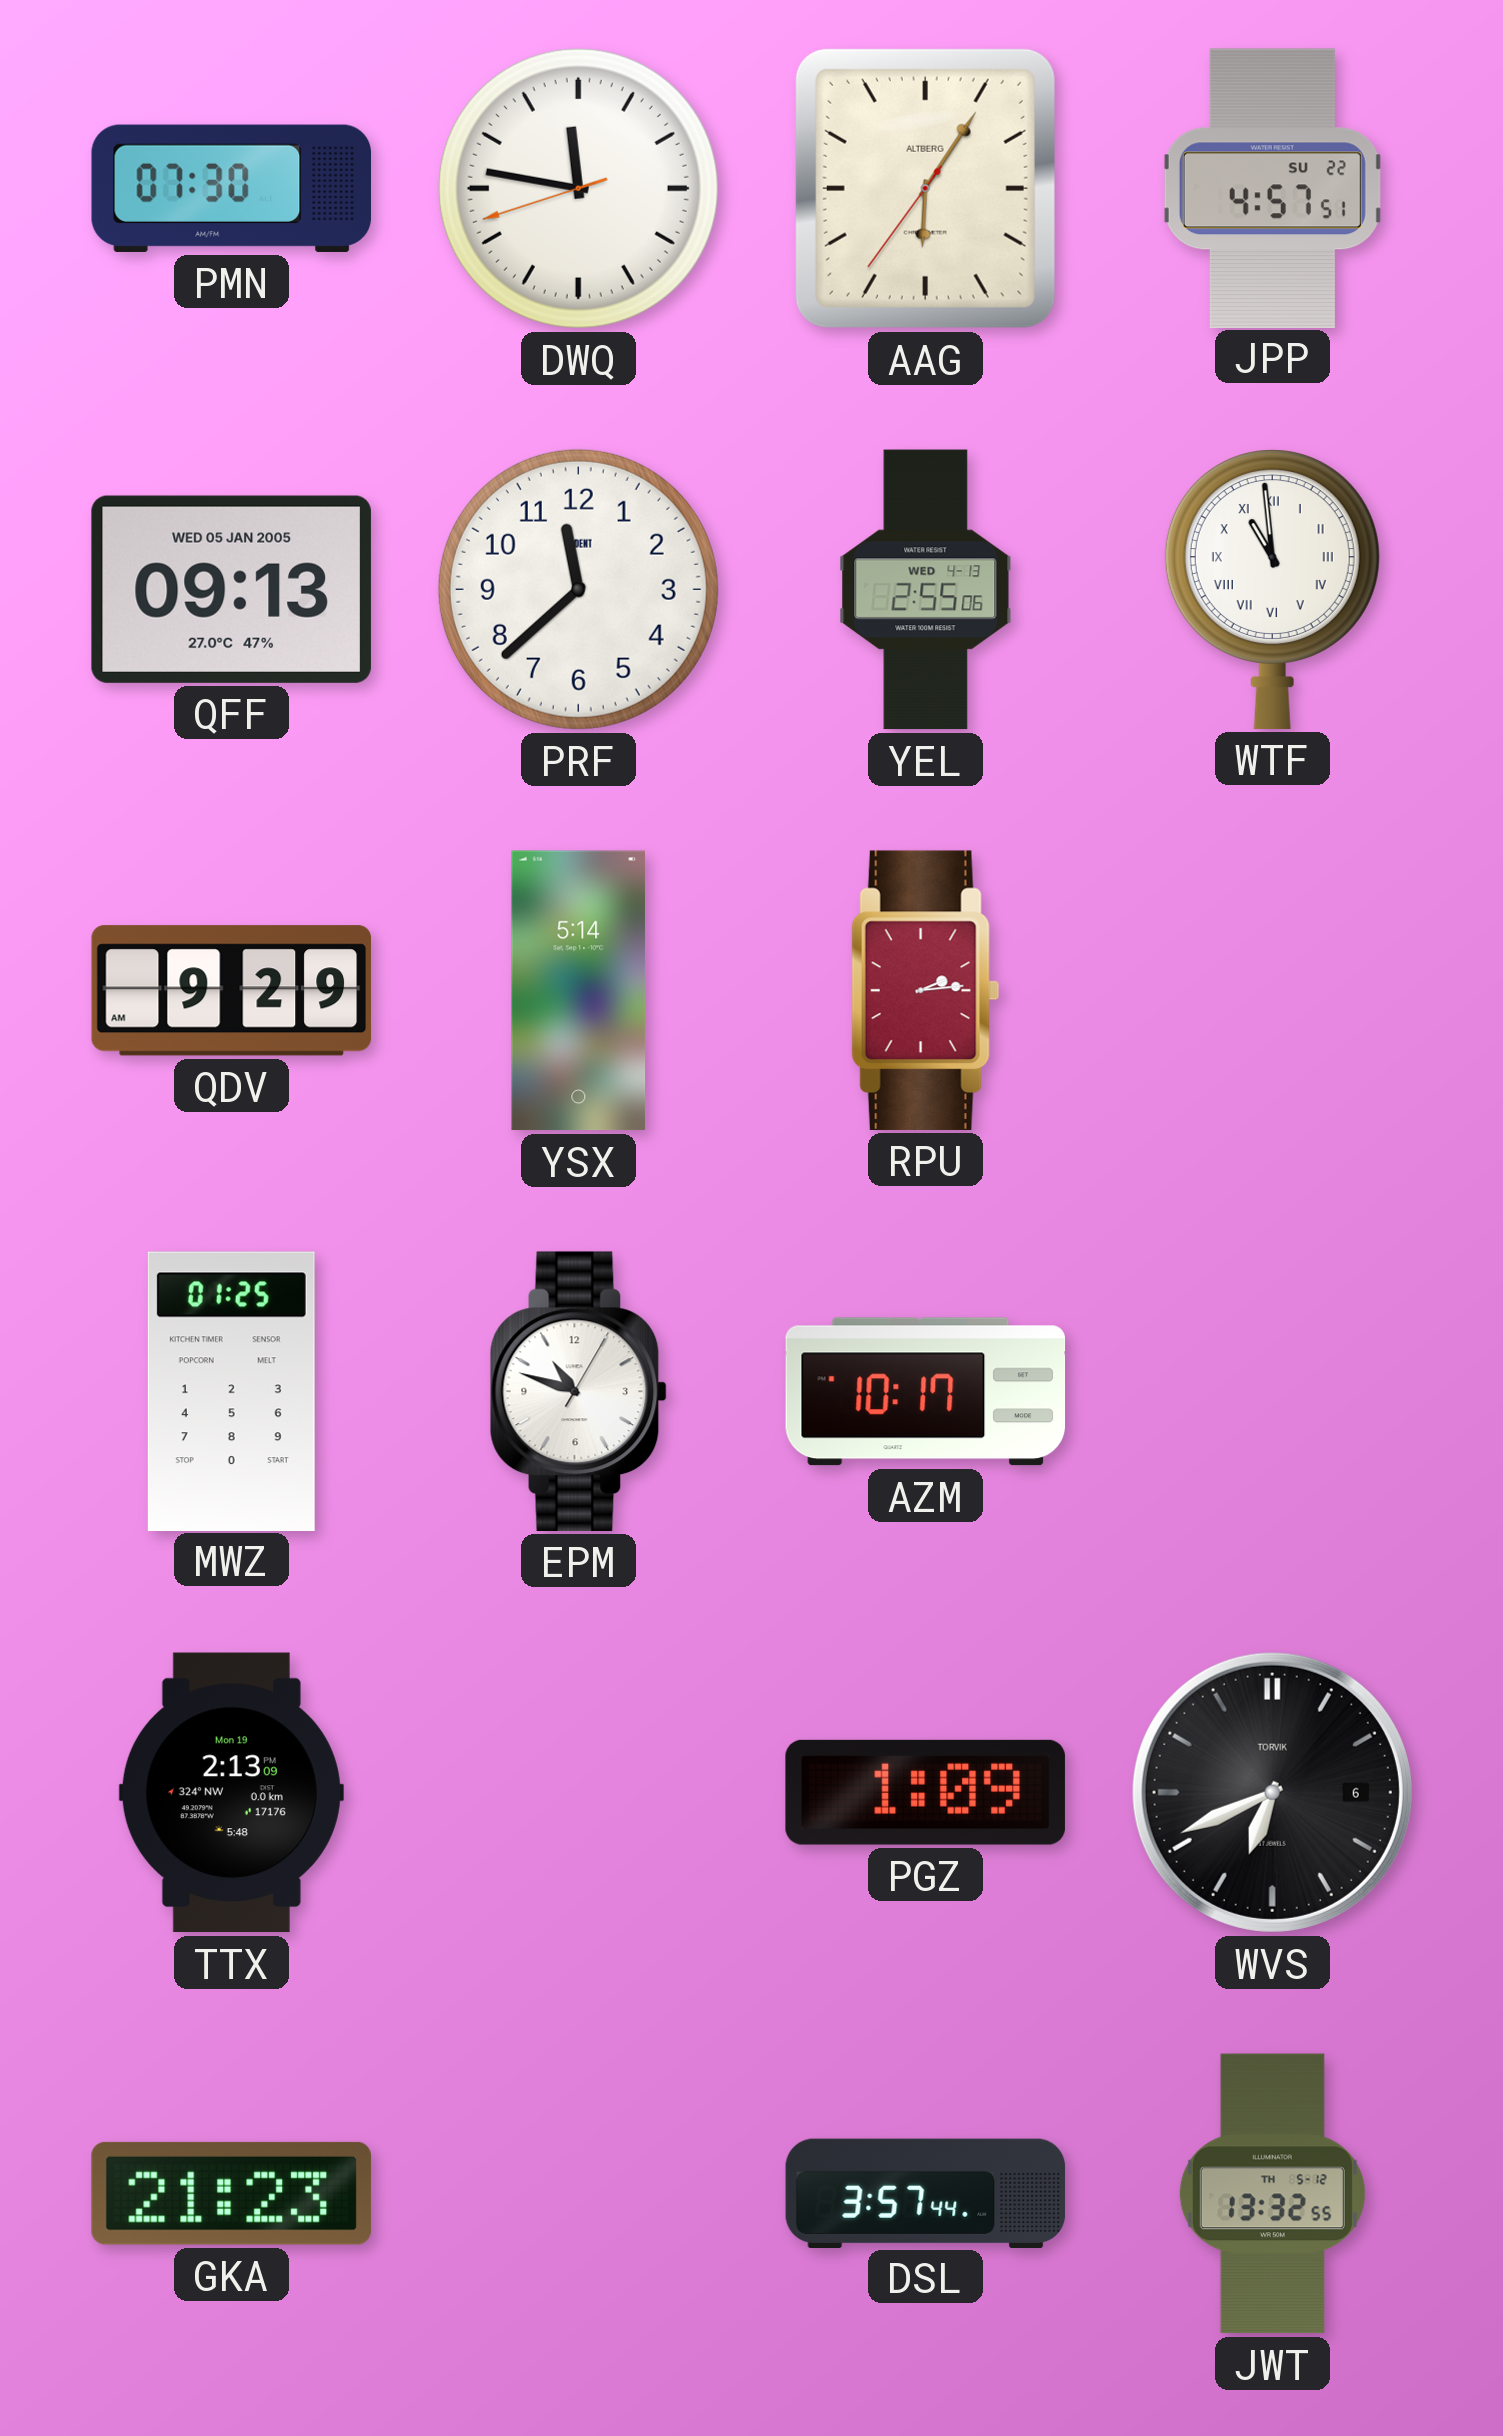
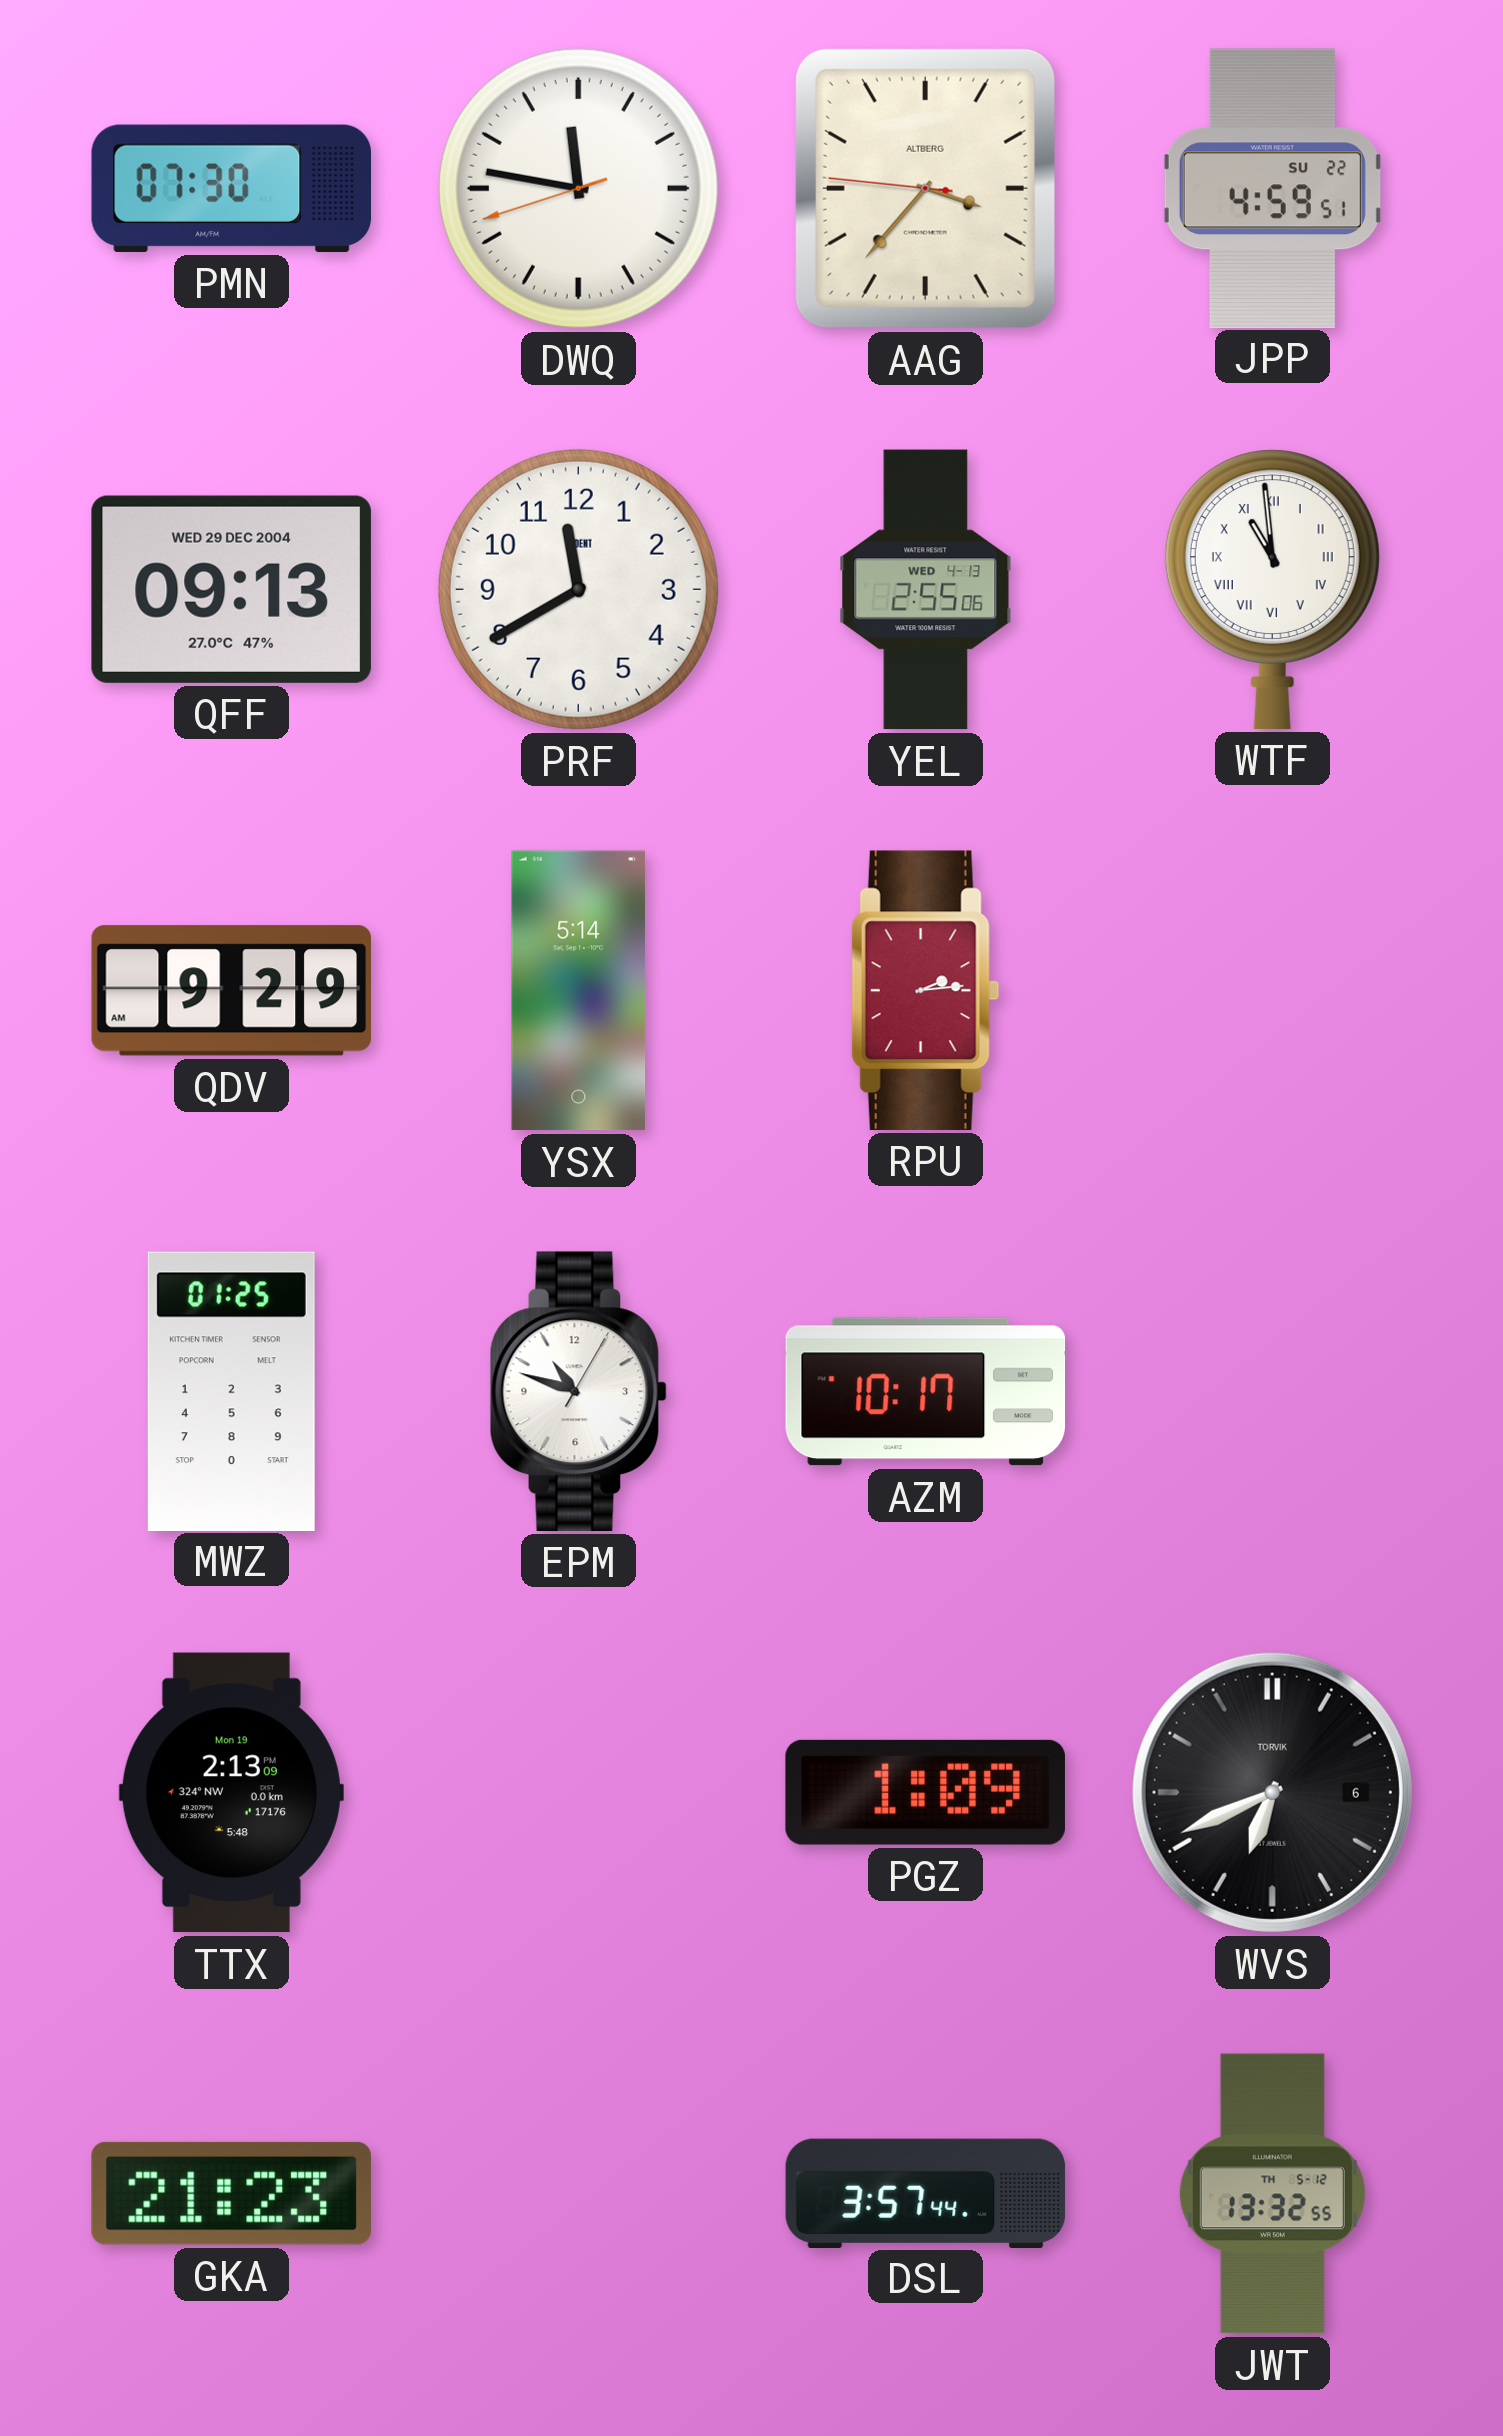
AAG: 6:05 -> 3:36
JPP: 4:57 -> 4:59
QFF date: WED 05 JAN 2005 -> WED 29 DEC 2004
PRF: 11:38 -> 11:40
